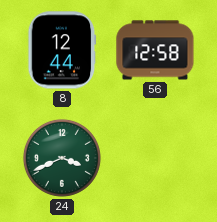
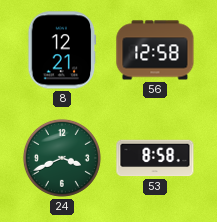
8: 12:44 -> 12:21
53: none -> 8:58
